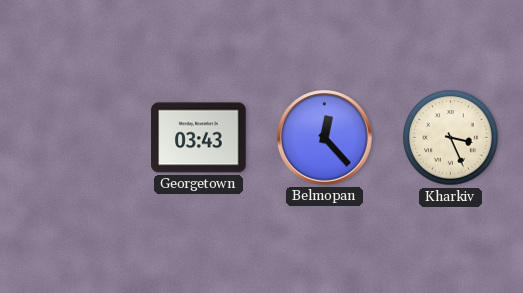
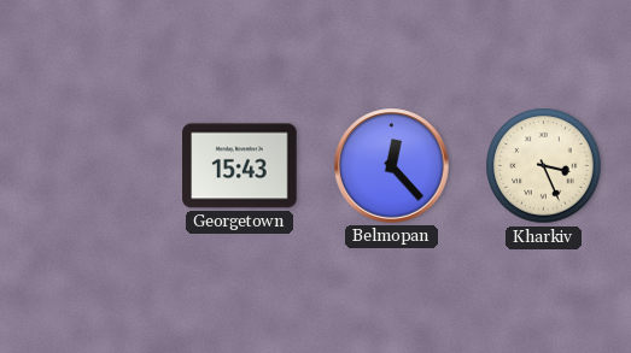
Georgetown: 03:43 -> 15:43
